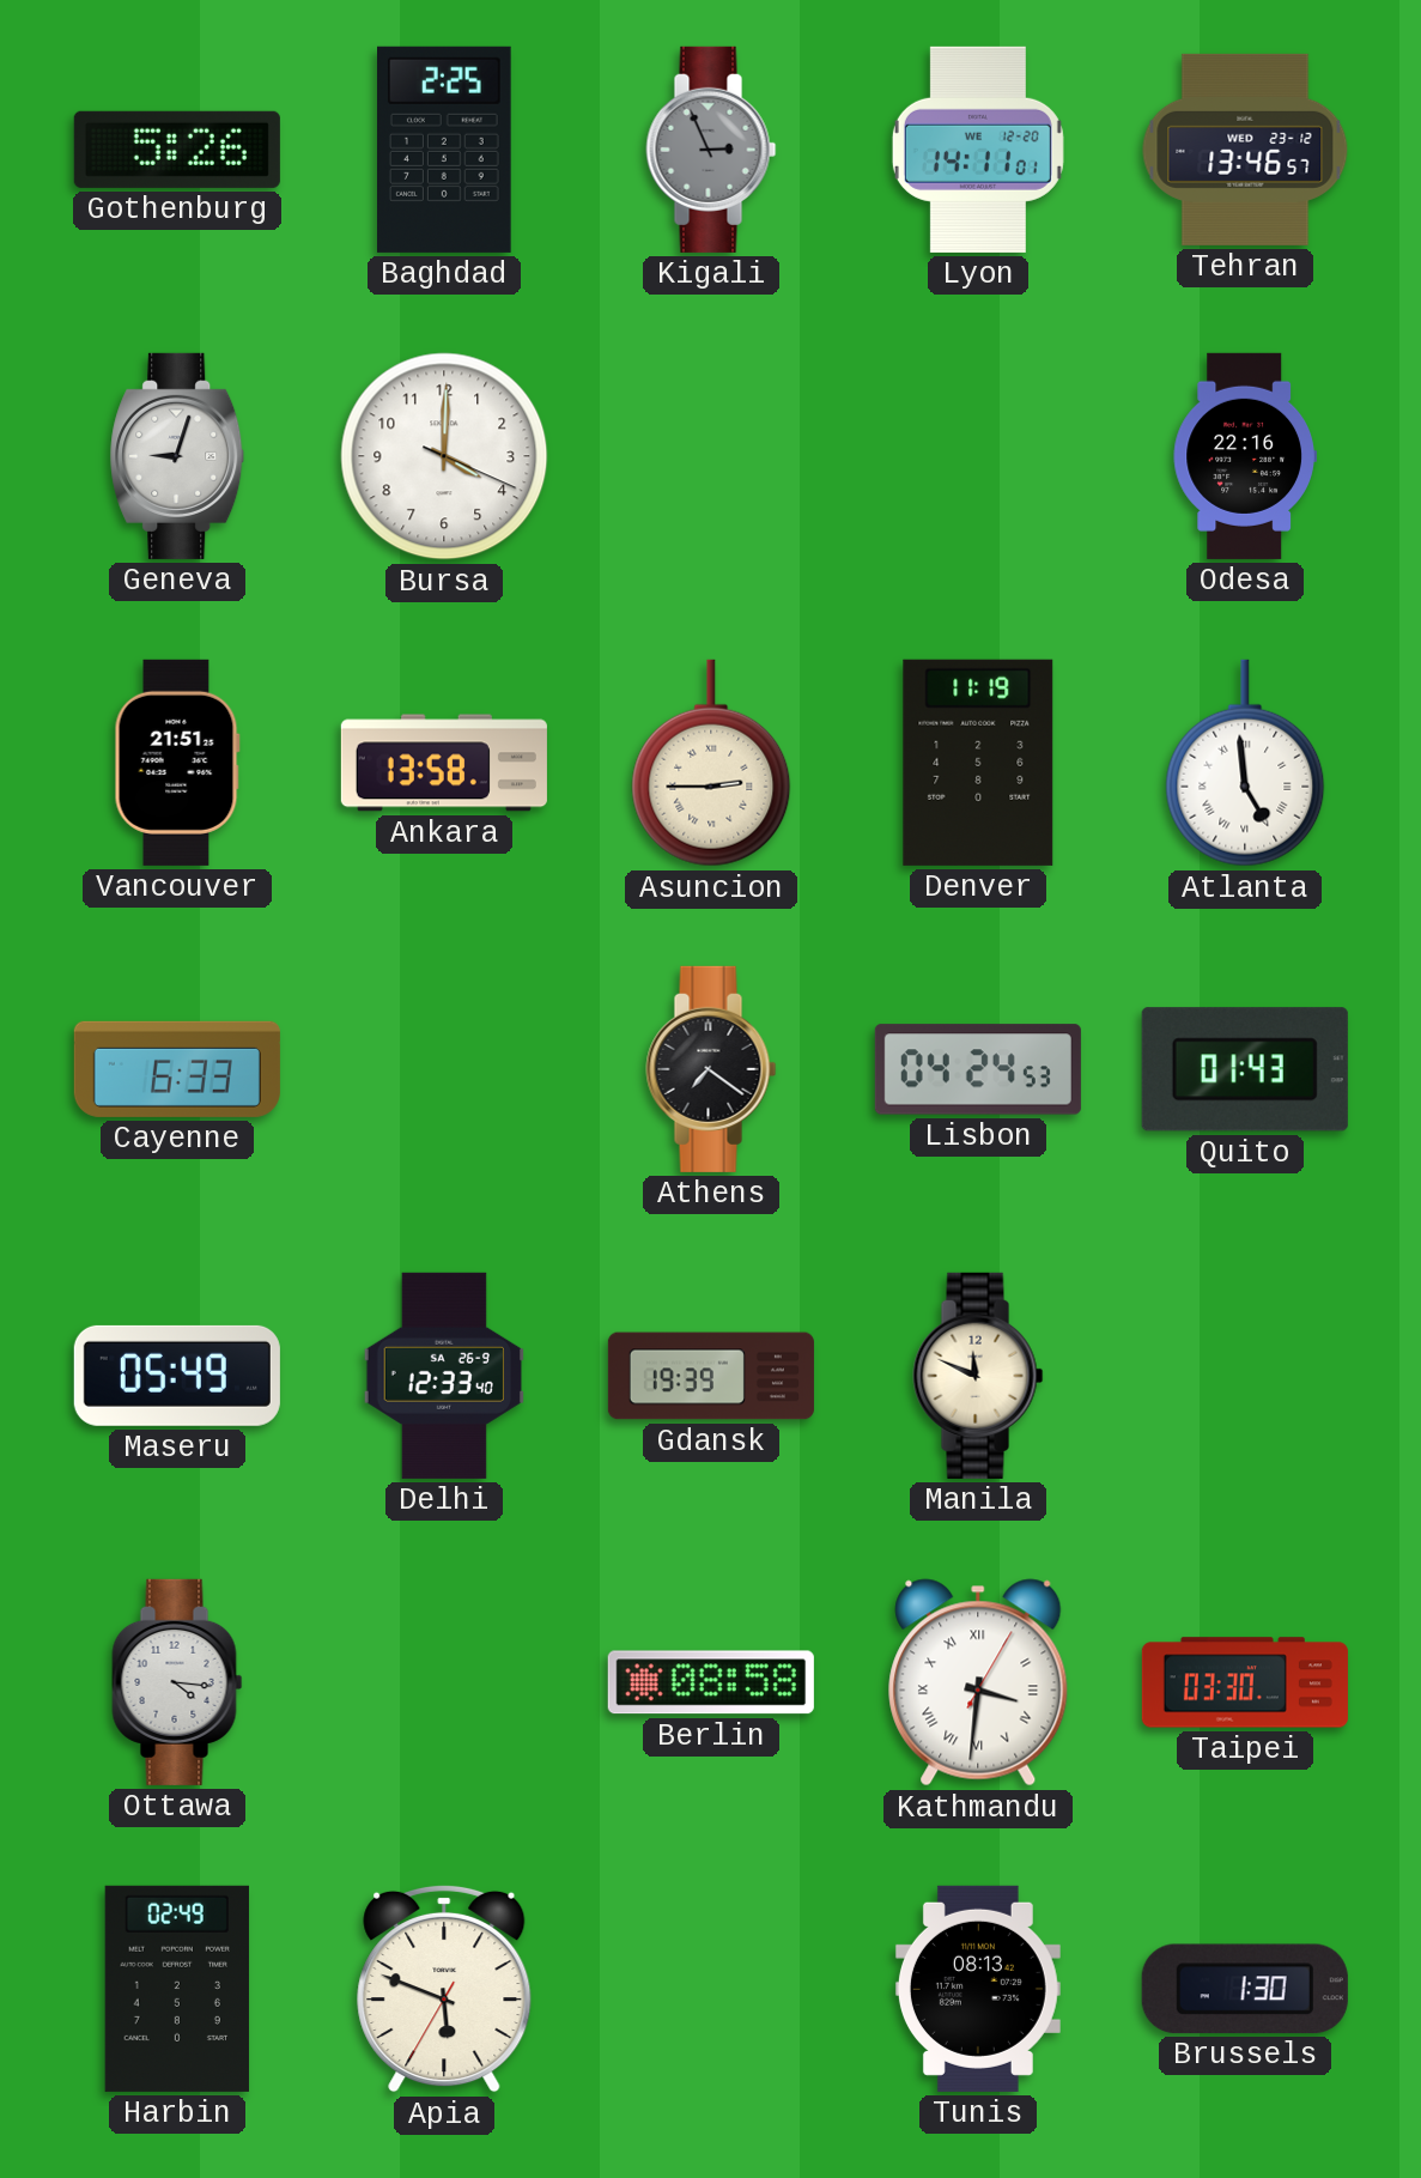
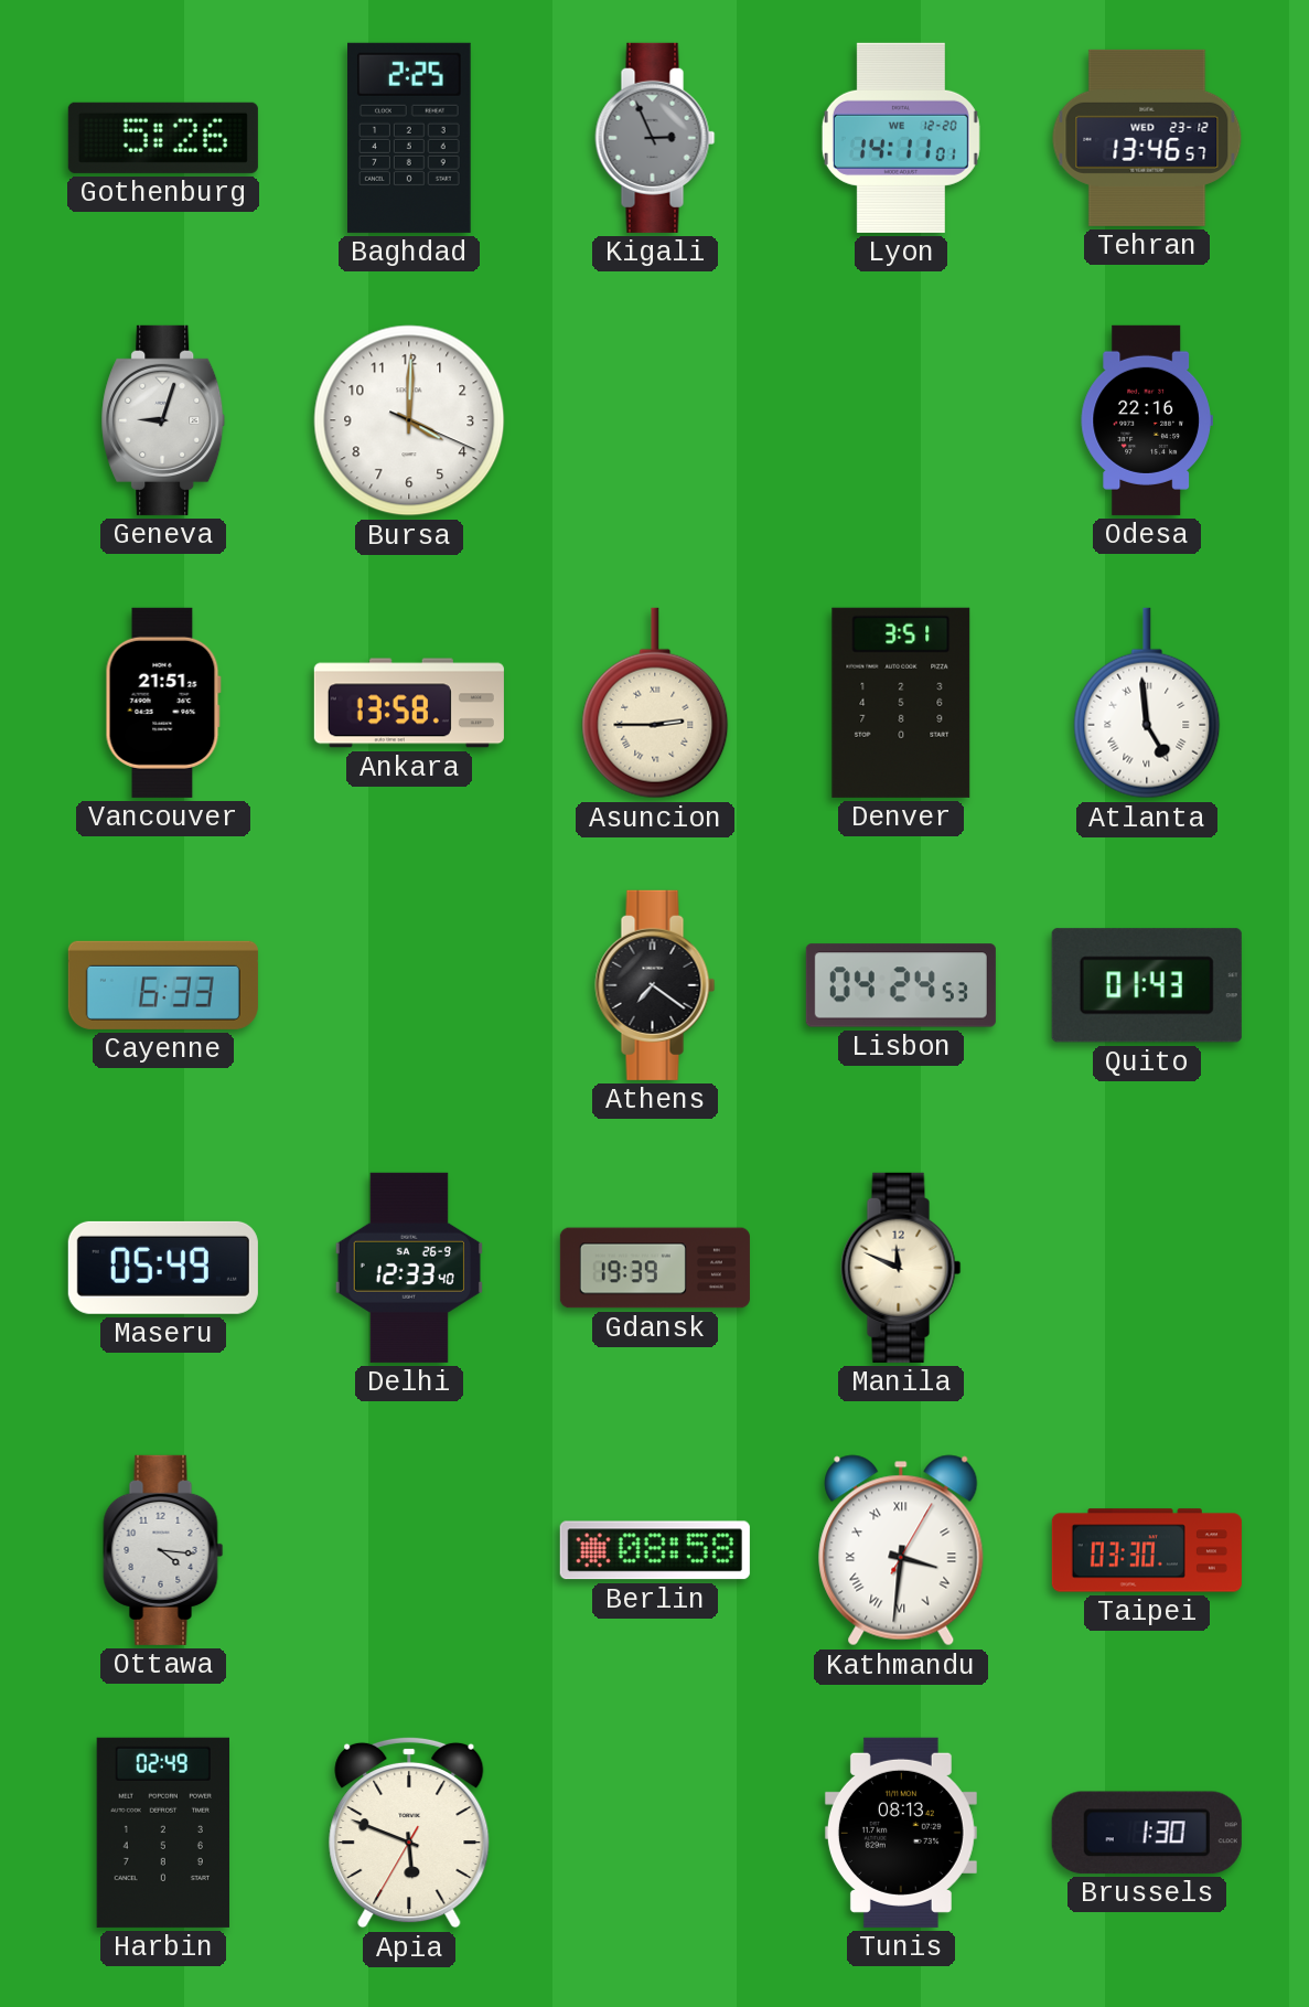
Denver: 11:19 -> 3:51
